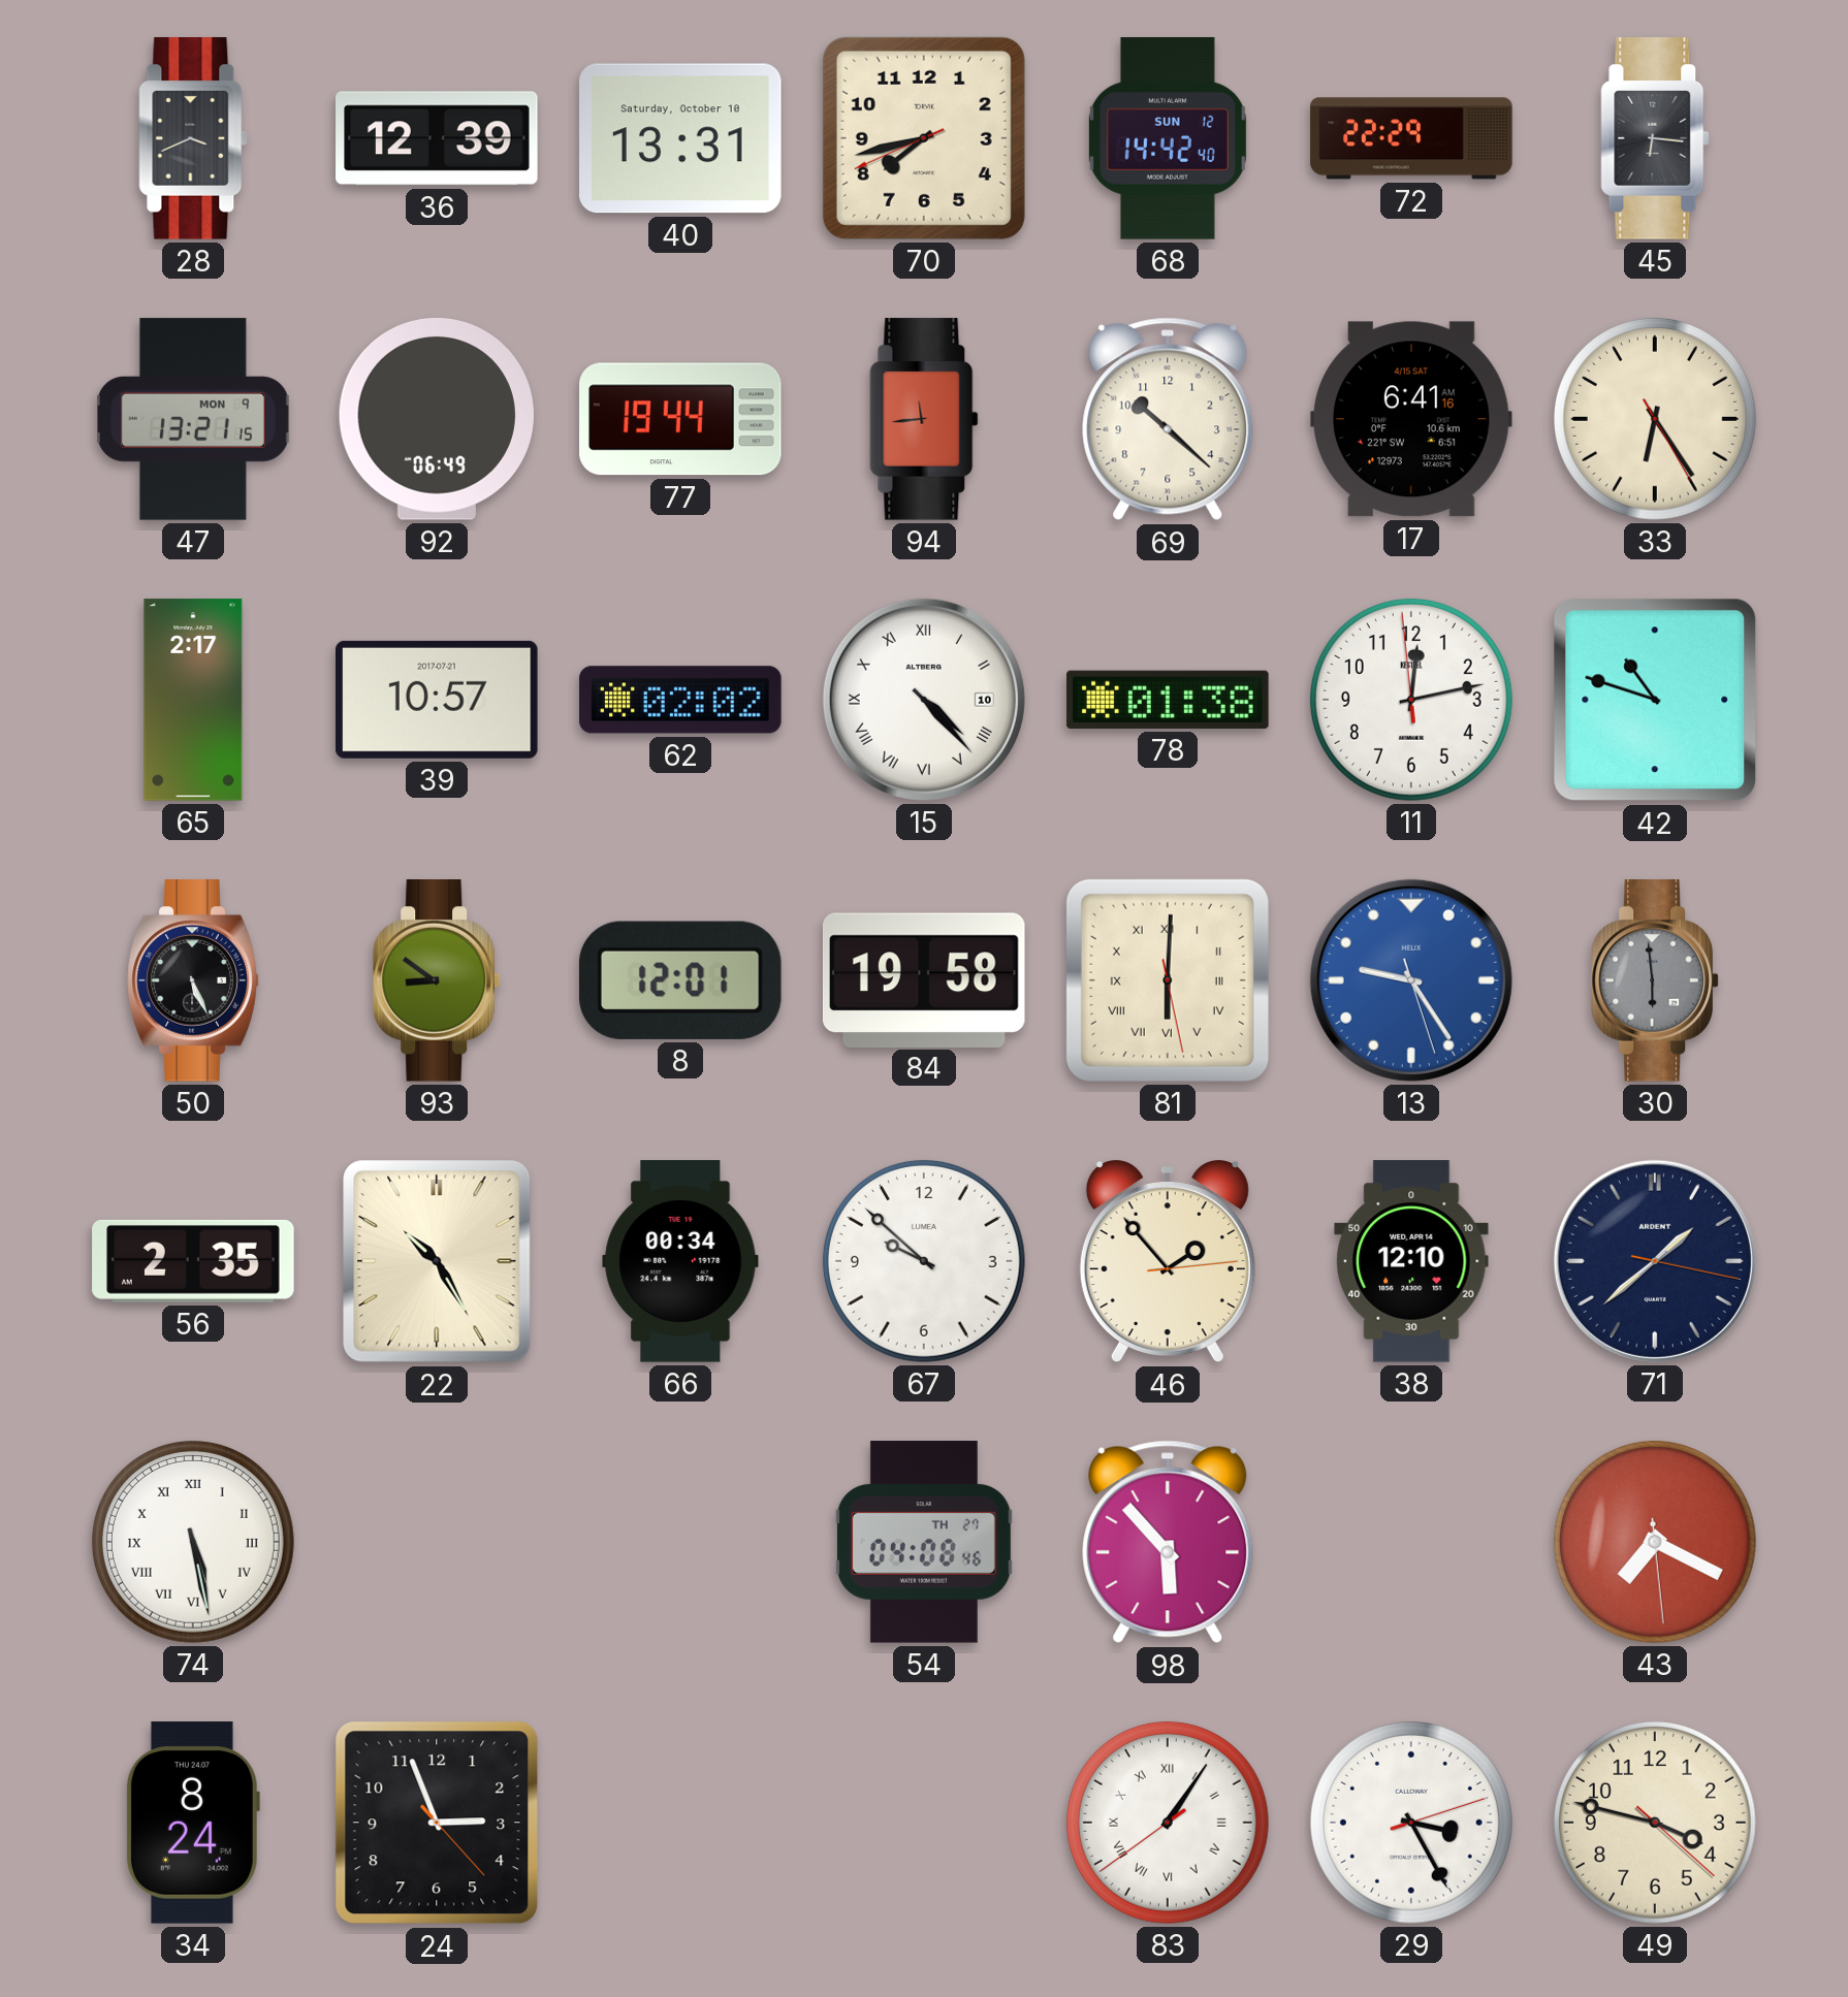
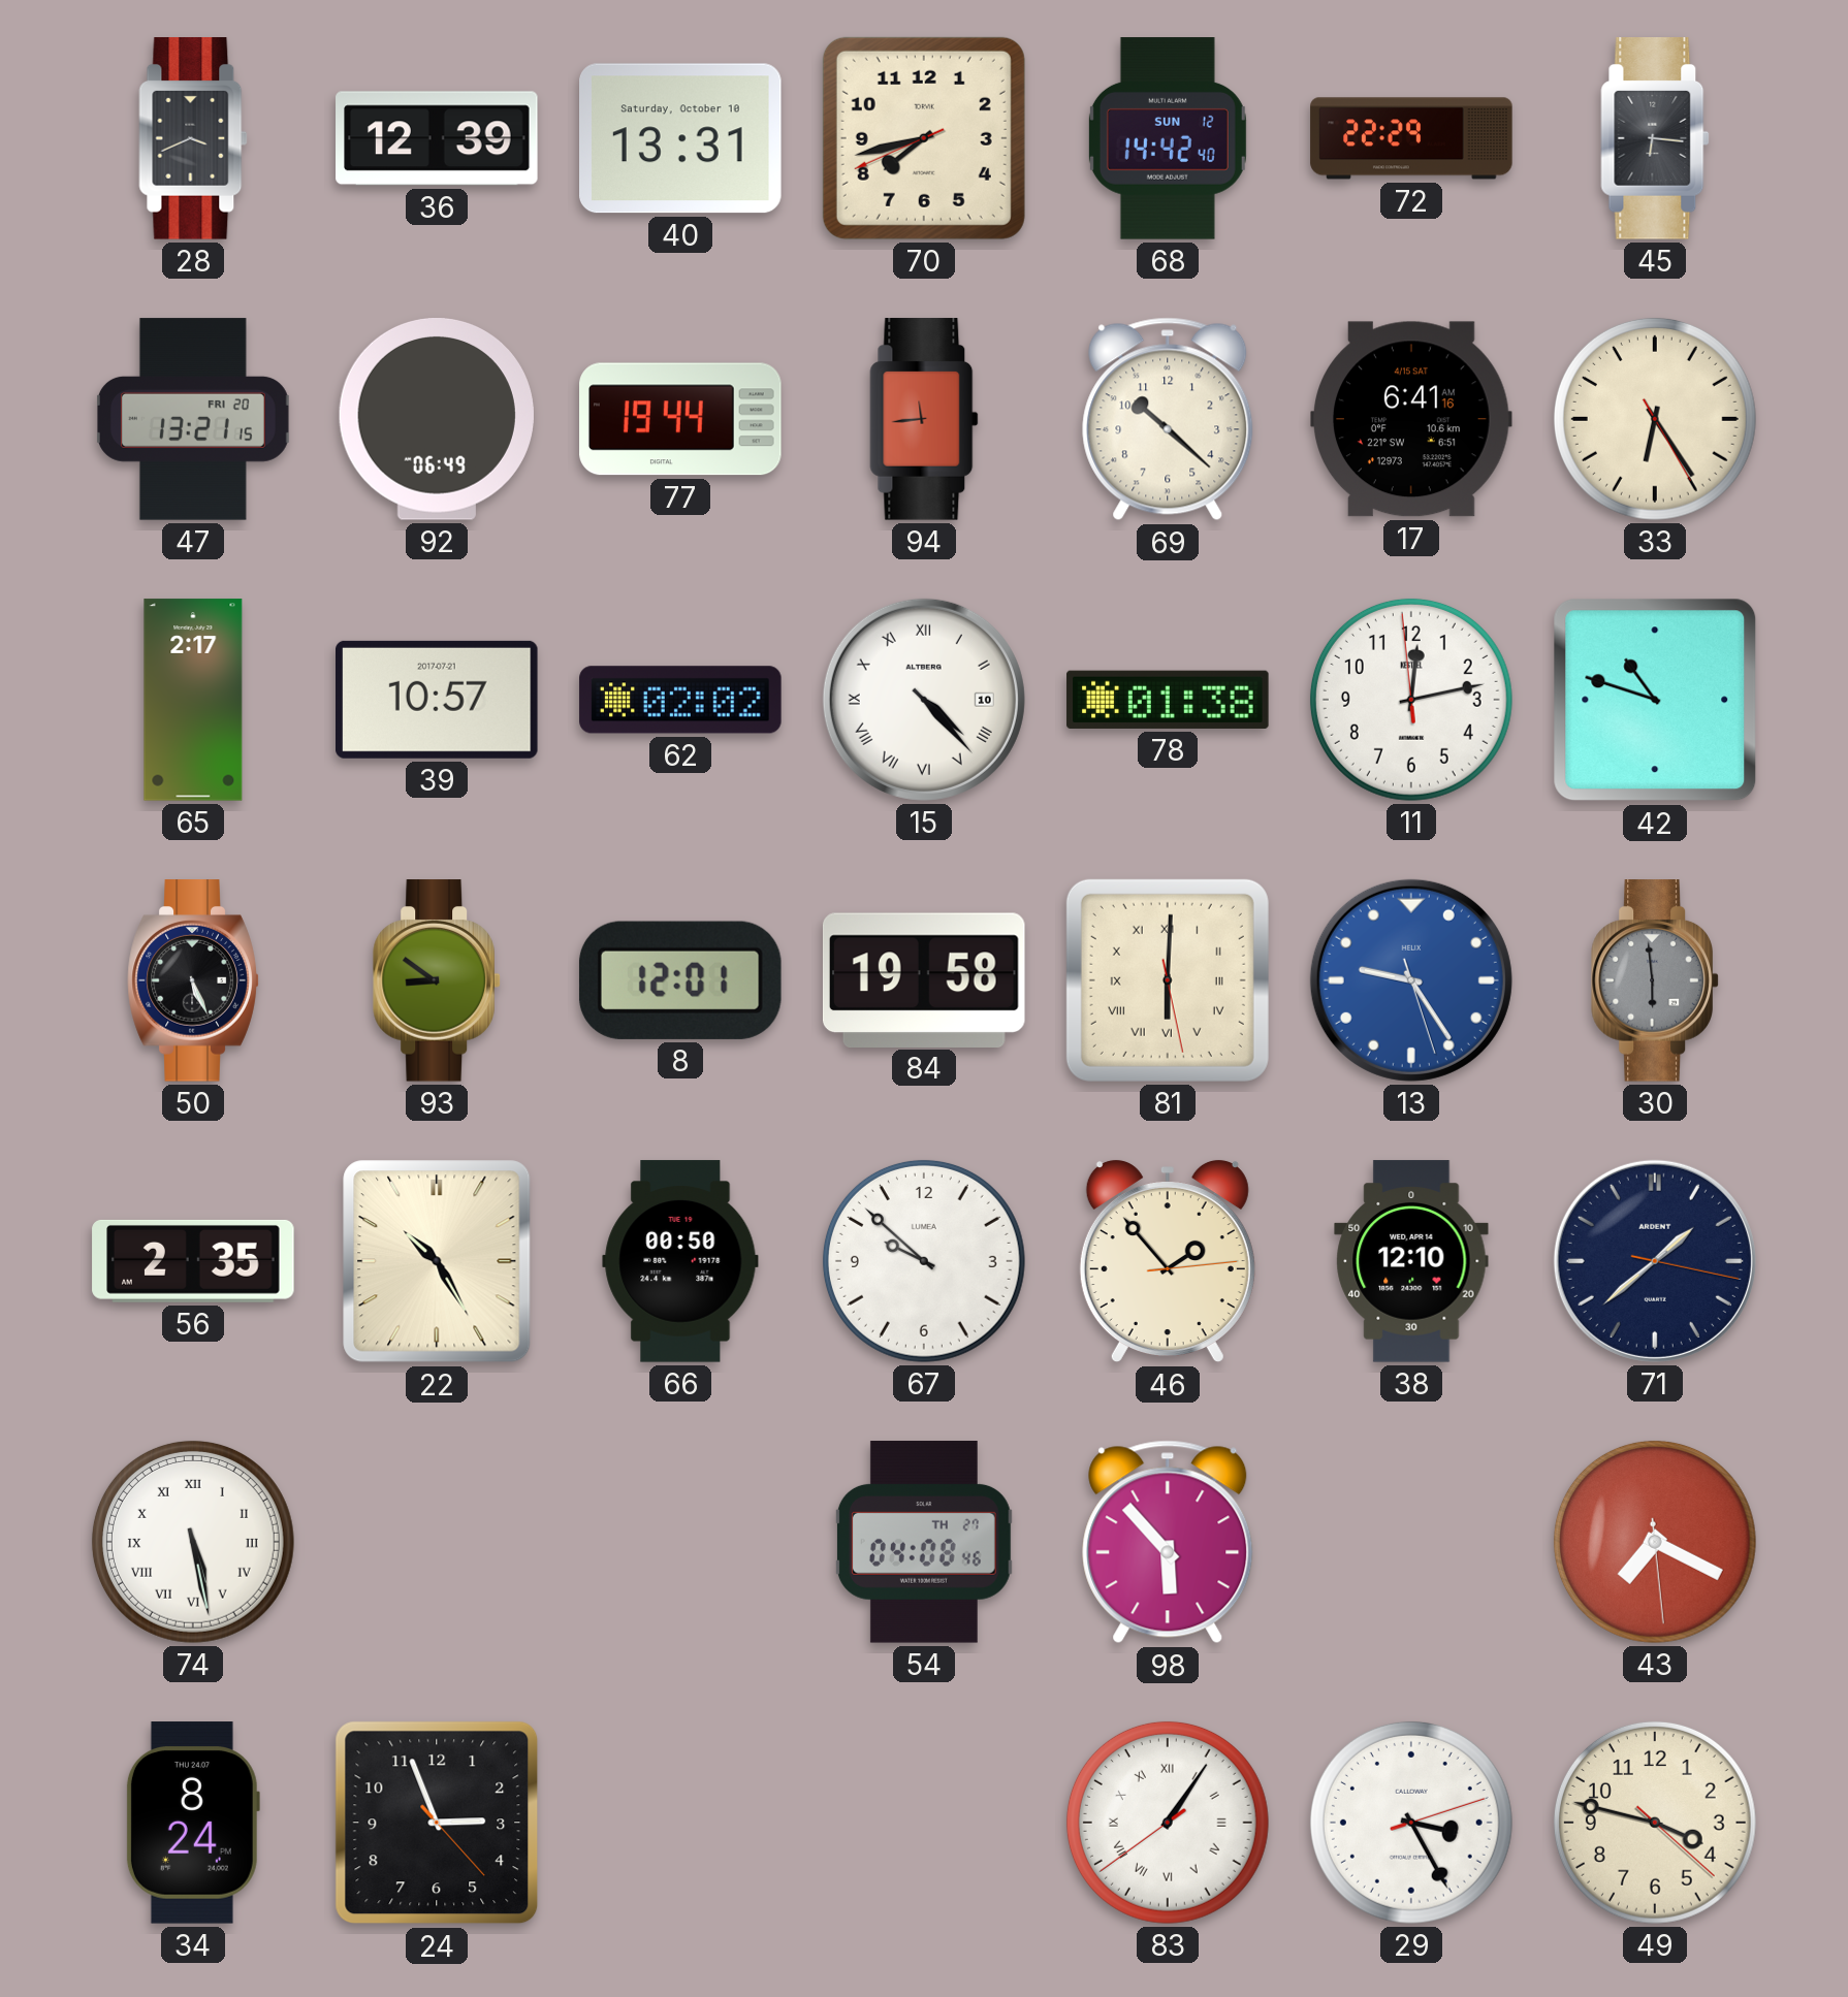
47 date: MON 9 -> FRI 20
66: 00:34 -> 00:50
